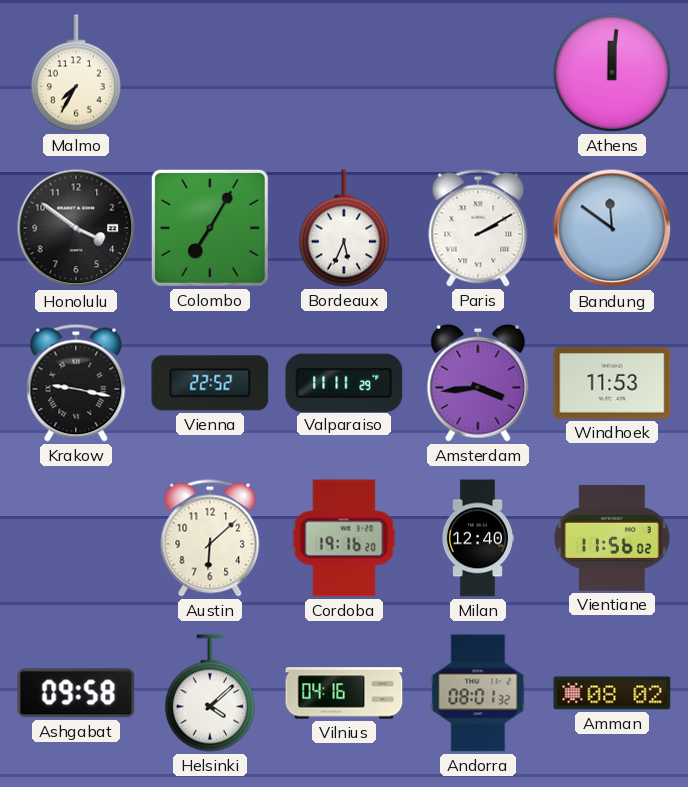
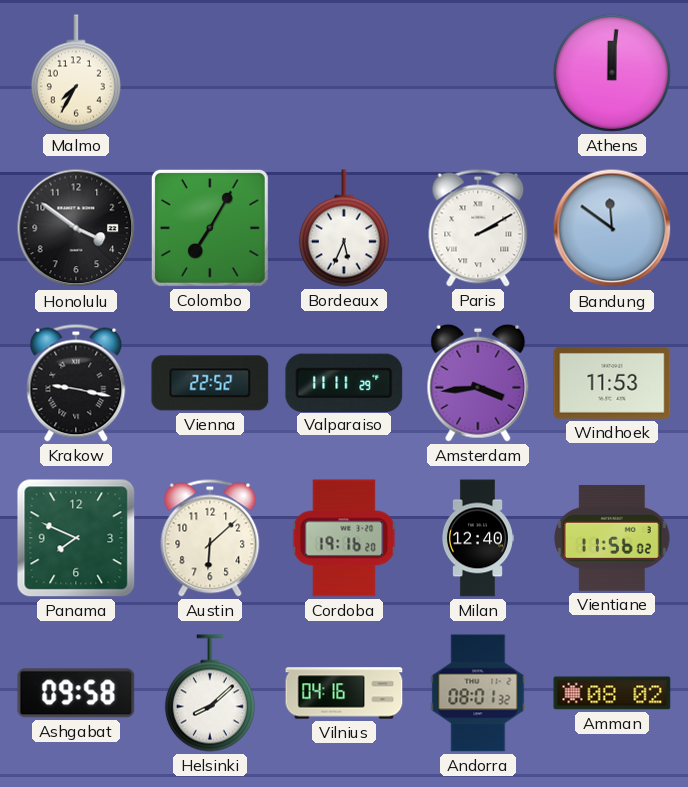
Panama: none -> 7:49
Helsinki: 4:08 -> 8:08
